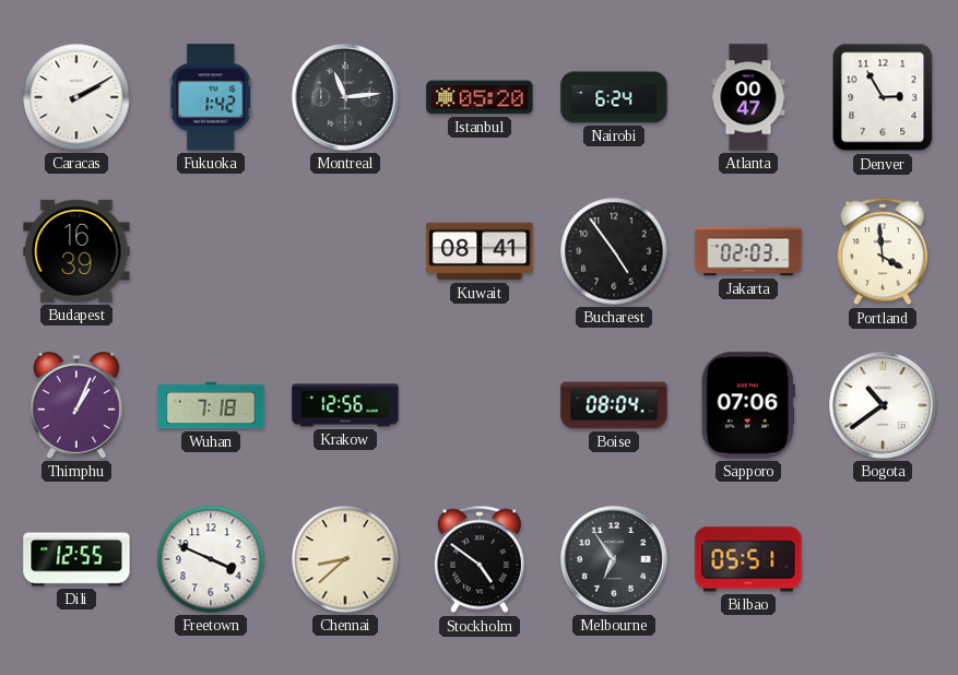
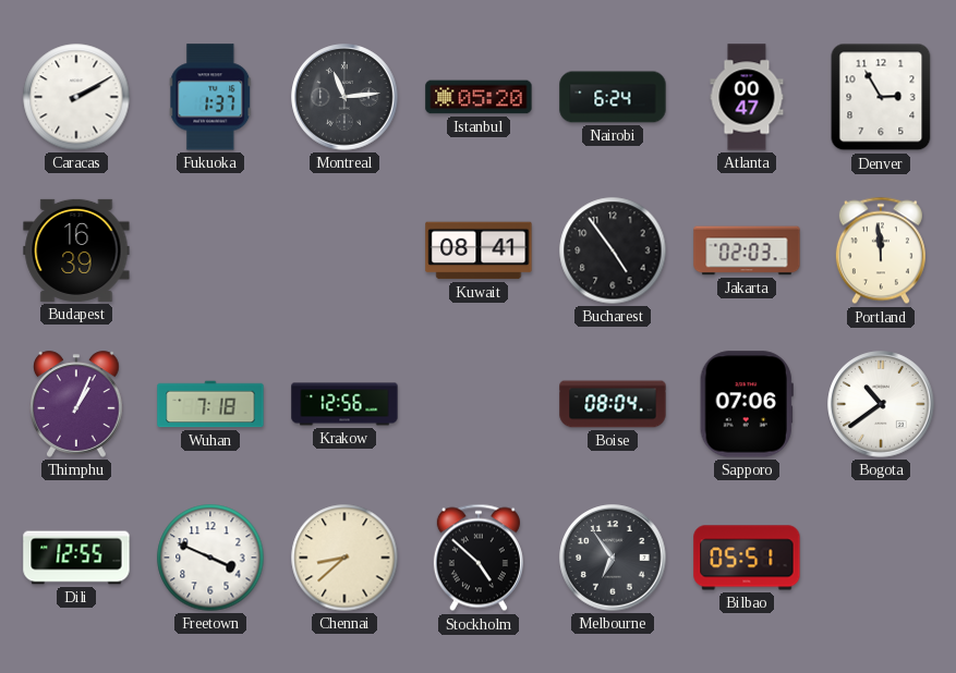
Fukuoka: 1:42 -> 1:37
Portland: 3:59 -> 11:59
Stockholm: 4:51 -> 4:52
